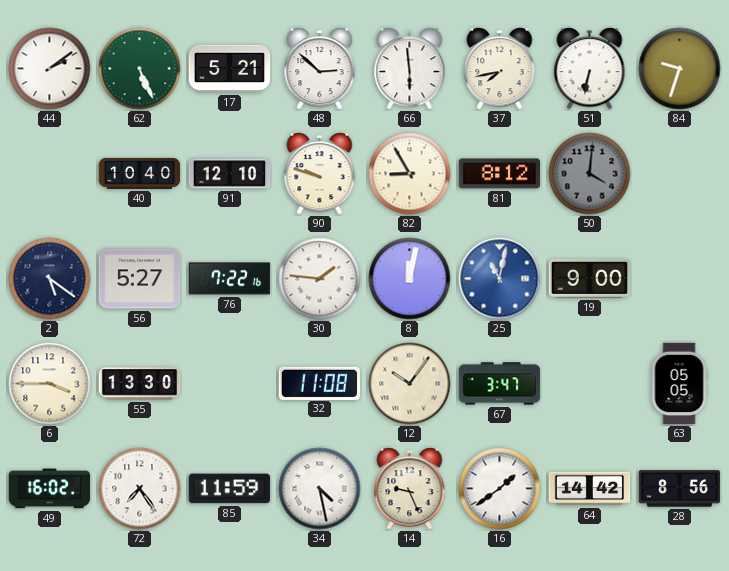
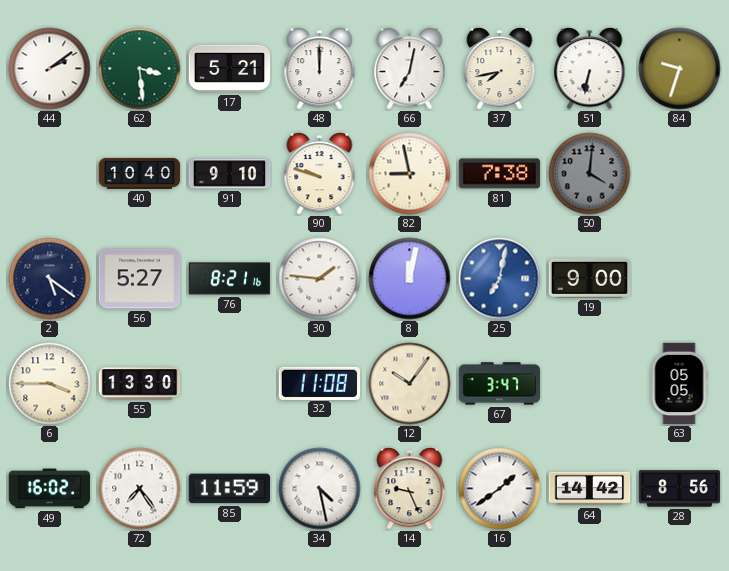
62: 5:26 -> 3:29
48: 2:52 -> 12:00
66: 5:59 -> 7:02
91: 12:10 -> 9:10
82: 8:55 -> 8:58
81: 8:12 -> 7:38
76: 7:22 -> 8:21
25: 11:02 -> 7:02
